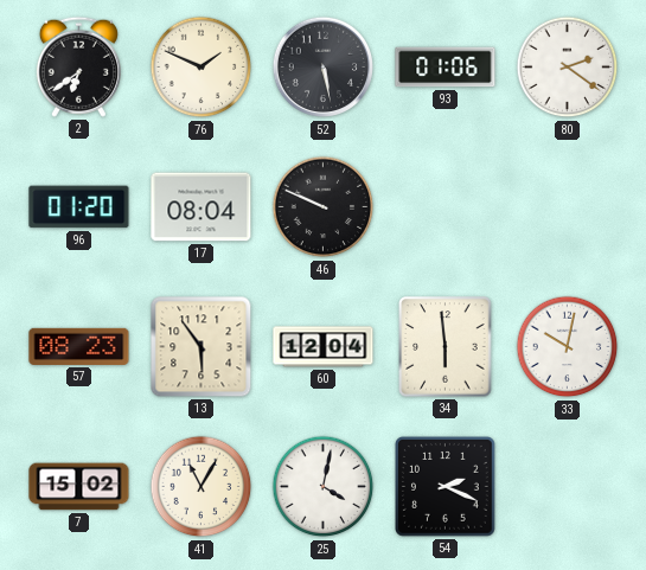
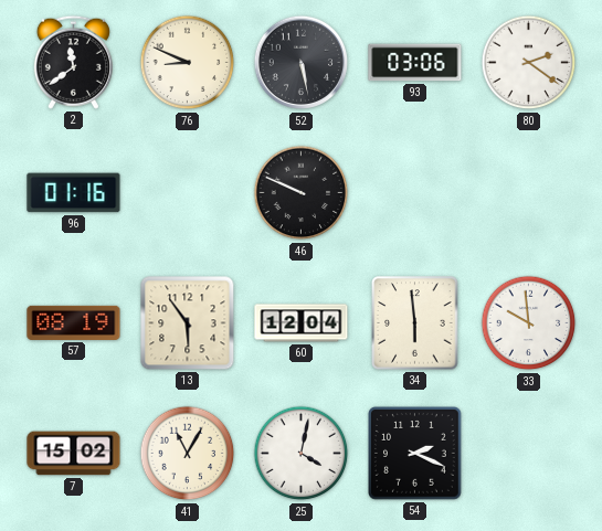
2: 6:39 -> 11:39
76: 1:49 -> 8:49
93: 01:06 -> 03:06
96: 01:20 -> 01:16
17: 08:04 -> none
57: 08:23 -> 08:19
33: 10:02 -> 9:59
